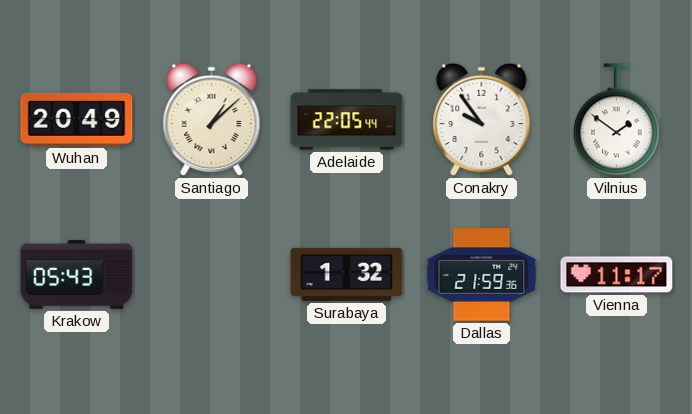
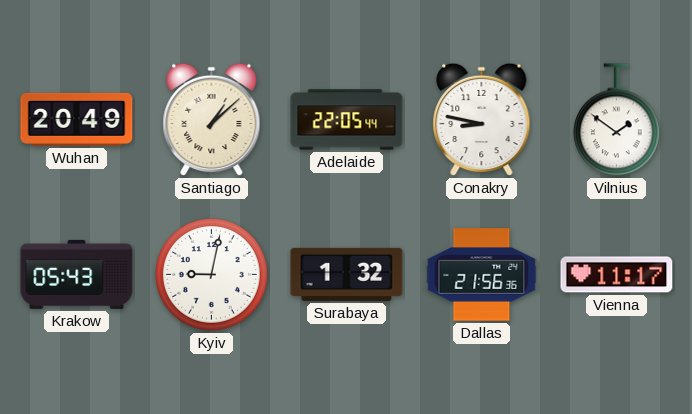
Conakry: 9:54 -> 8:47
Kyiv: none -> 9:02
Dallas: 21:59 -> 21:56
